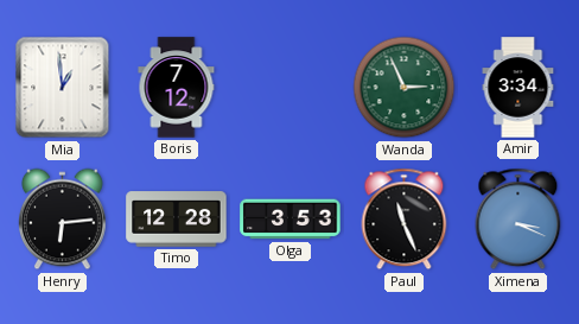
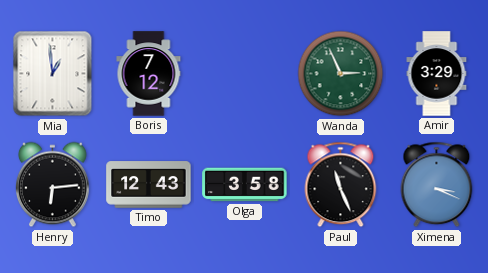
Amir: 3:34 -> 3:29
Timo: 12:28 -> 12:43
Olga: 3:53 -> 3:58
